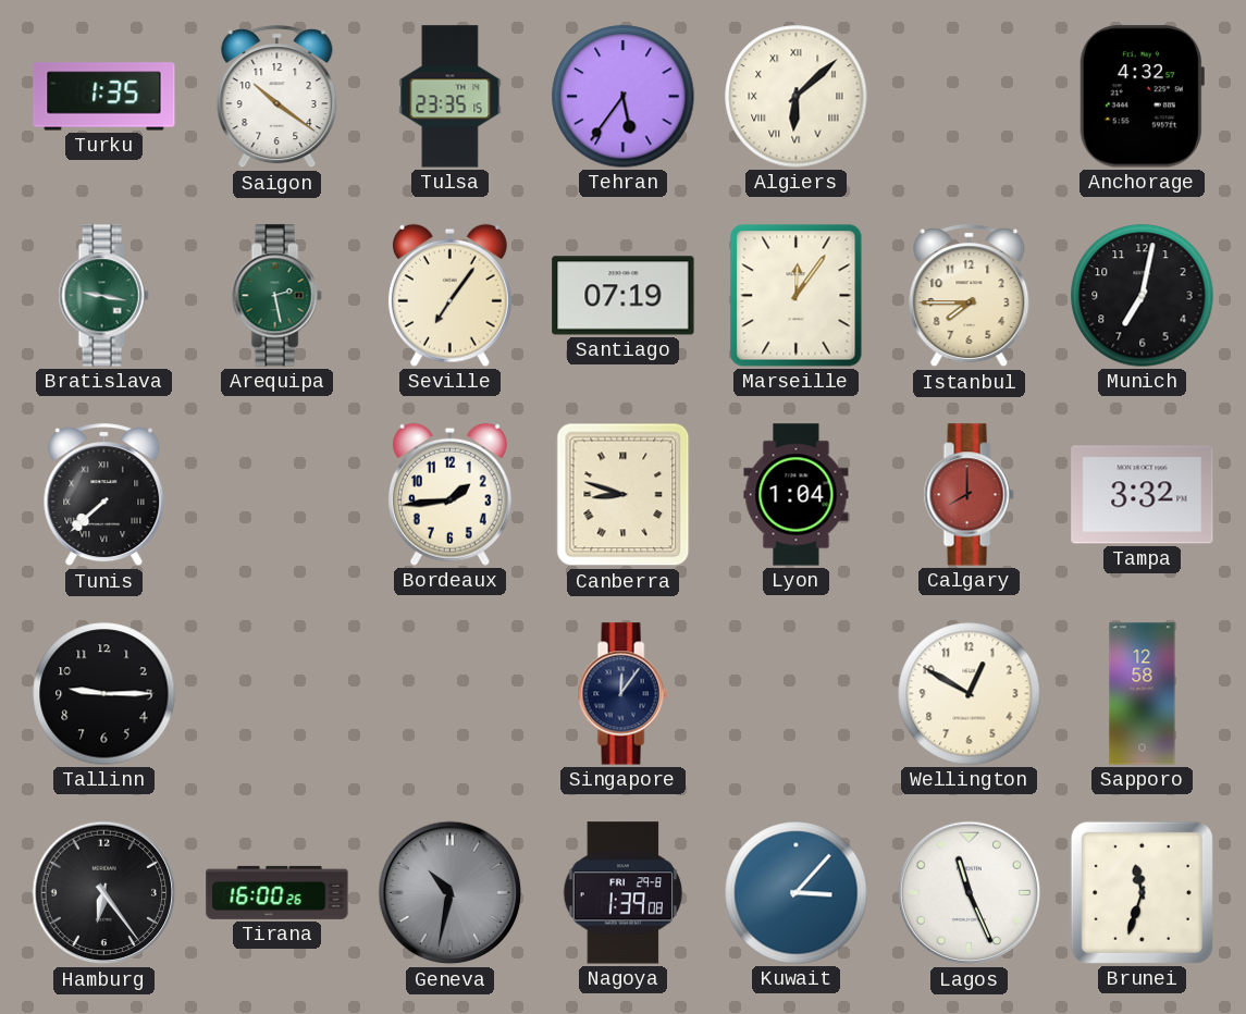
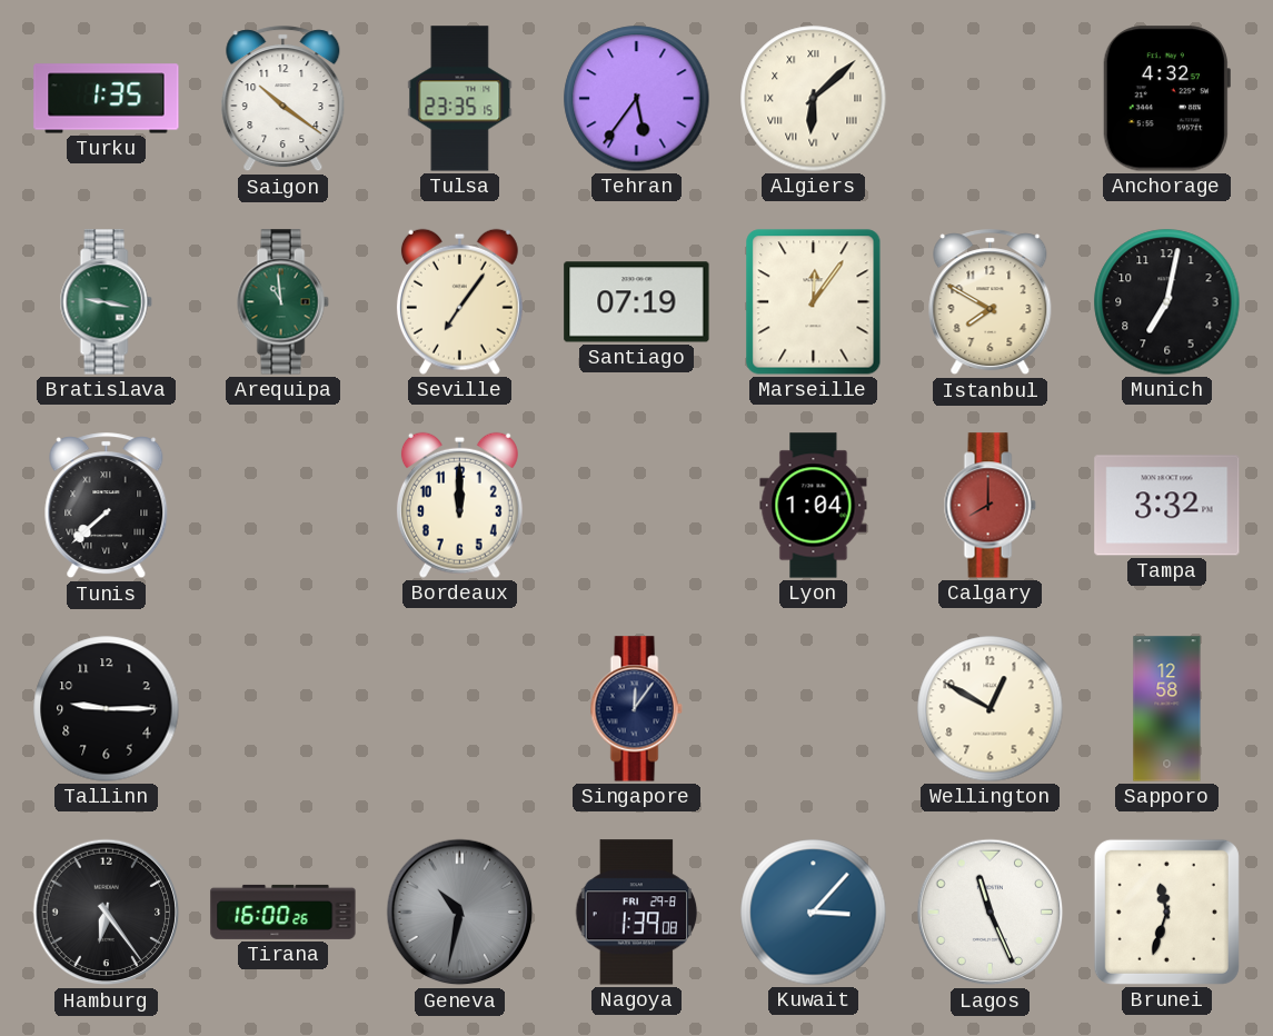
Arequipa: 2:28 -> 10:59
Istanbul: 7:45 -> 7:50
Bordeaux: 1:44 -> 12:00
Canberra: 8:48 -> none
